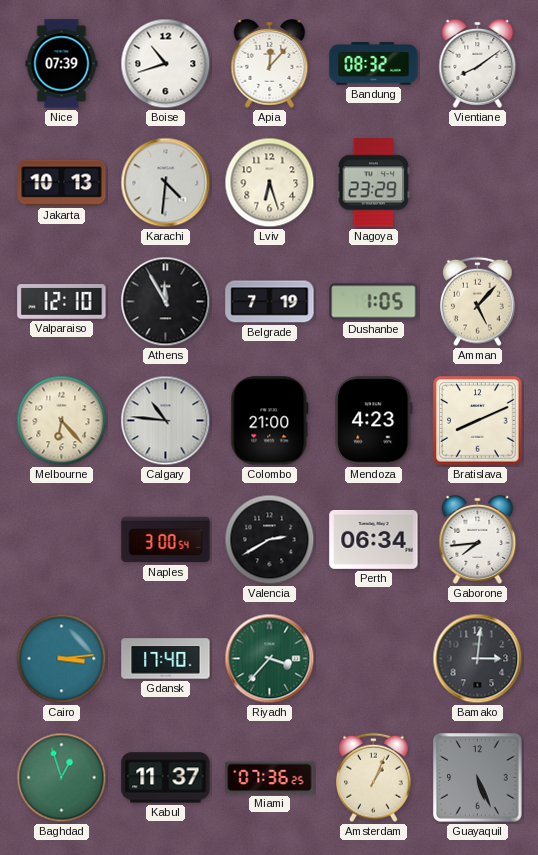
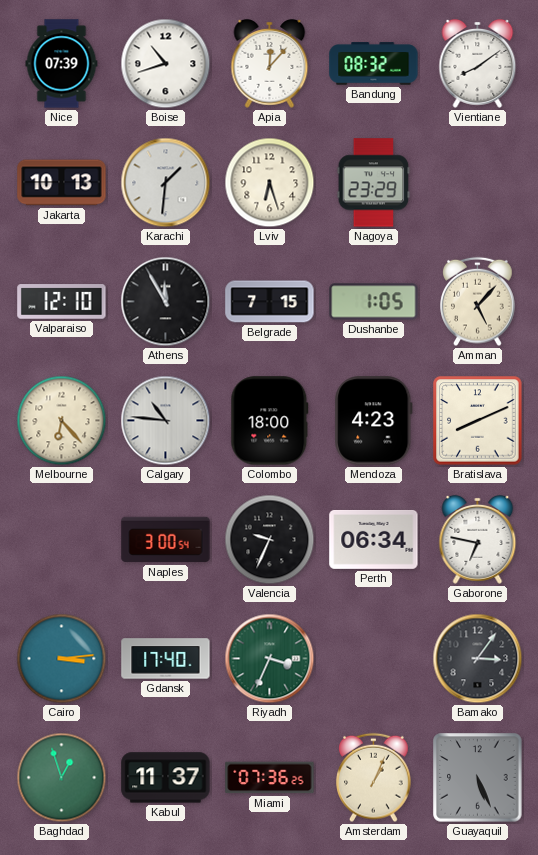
Karachi: 4:31 -> 1:31
Belgrade: 7:19 -> 7:15
Colombo: 21:00 -> 18:00
Valencia: 2:40 -> 9:34
Gaborone: 7:44 -> 6:47
Riyadh: 3:37 -> 3:34
Bamako: 3:01 -> 3:06
